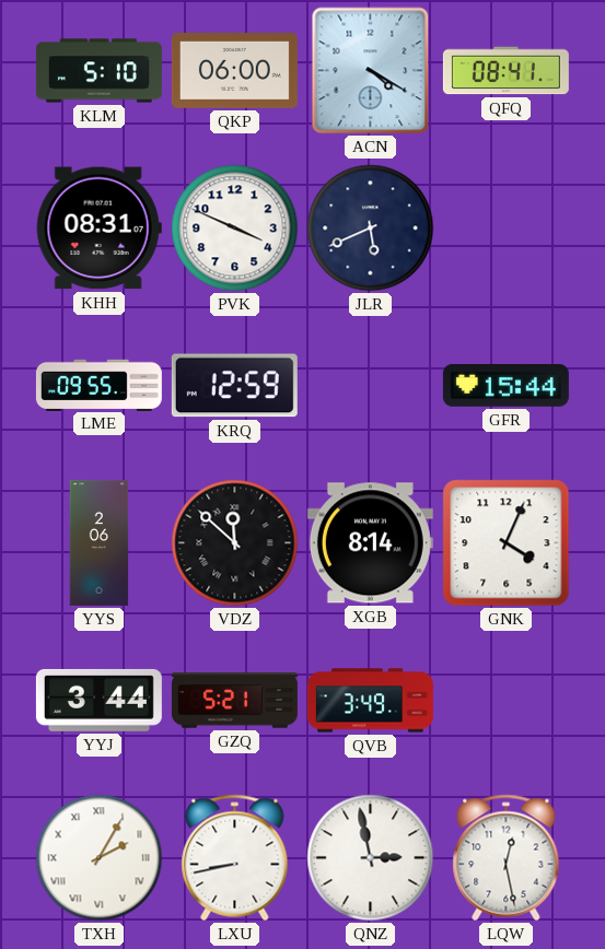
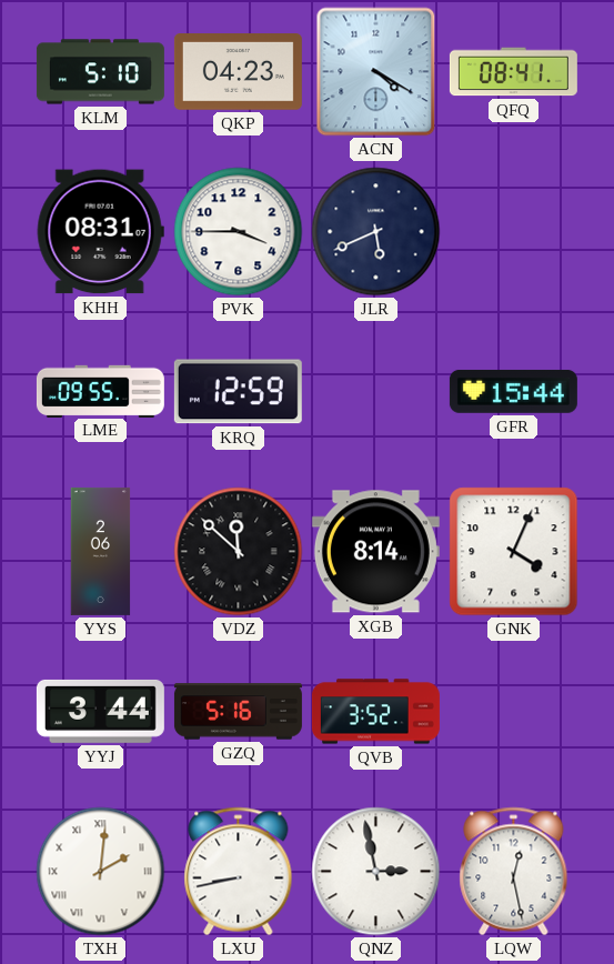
QKP: 06:00 -> 04:23
PVK: 3:49 -> 3:45
GZQ: 5:21 -> 5:16
QVB: 3:49 -> 3:52
TXH: 2:05 -> 2:01
